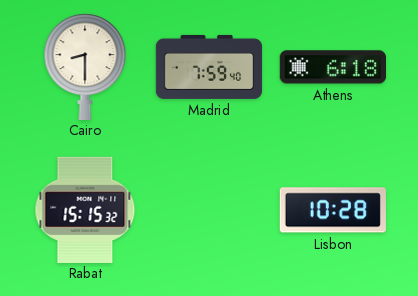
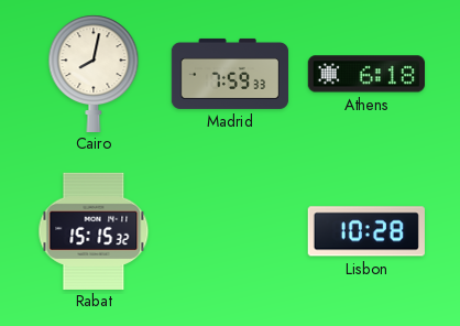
Cairo: 8:30 -> 8:02
Madrid: 7:59:40 -> 7:59:33
